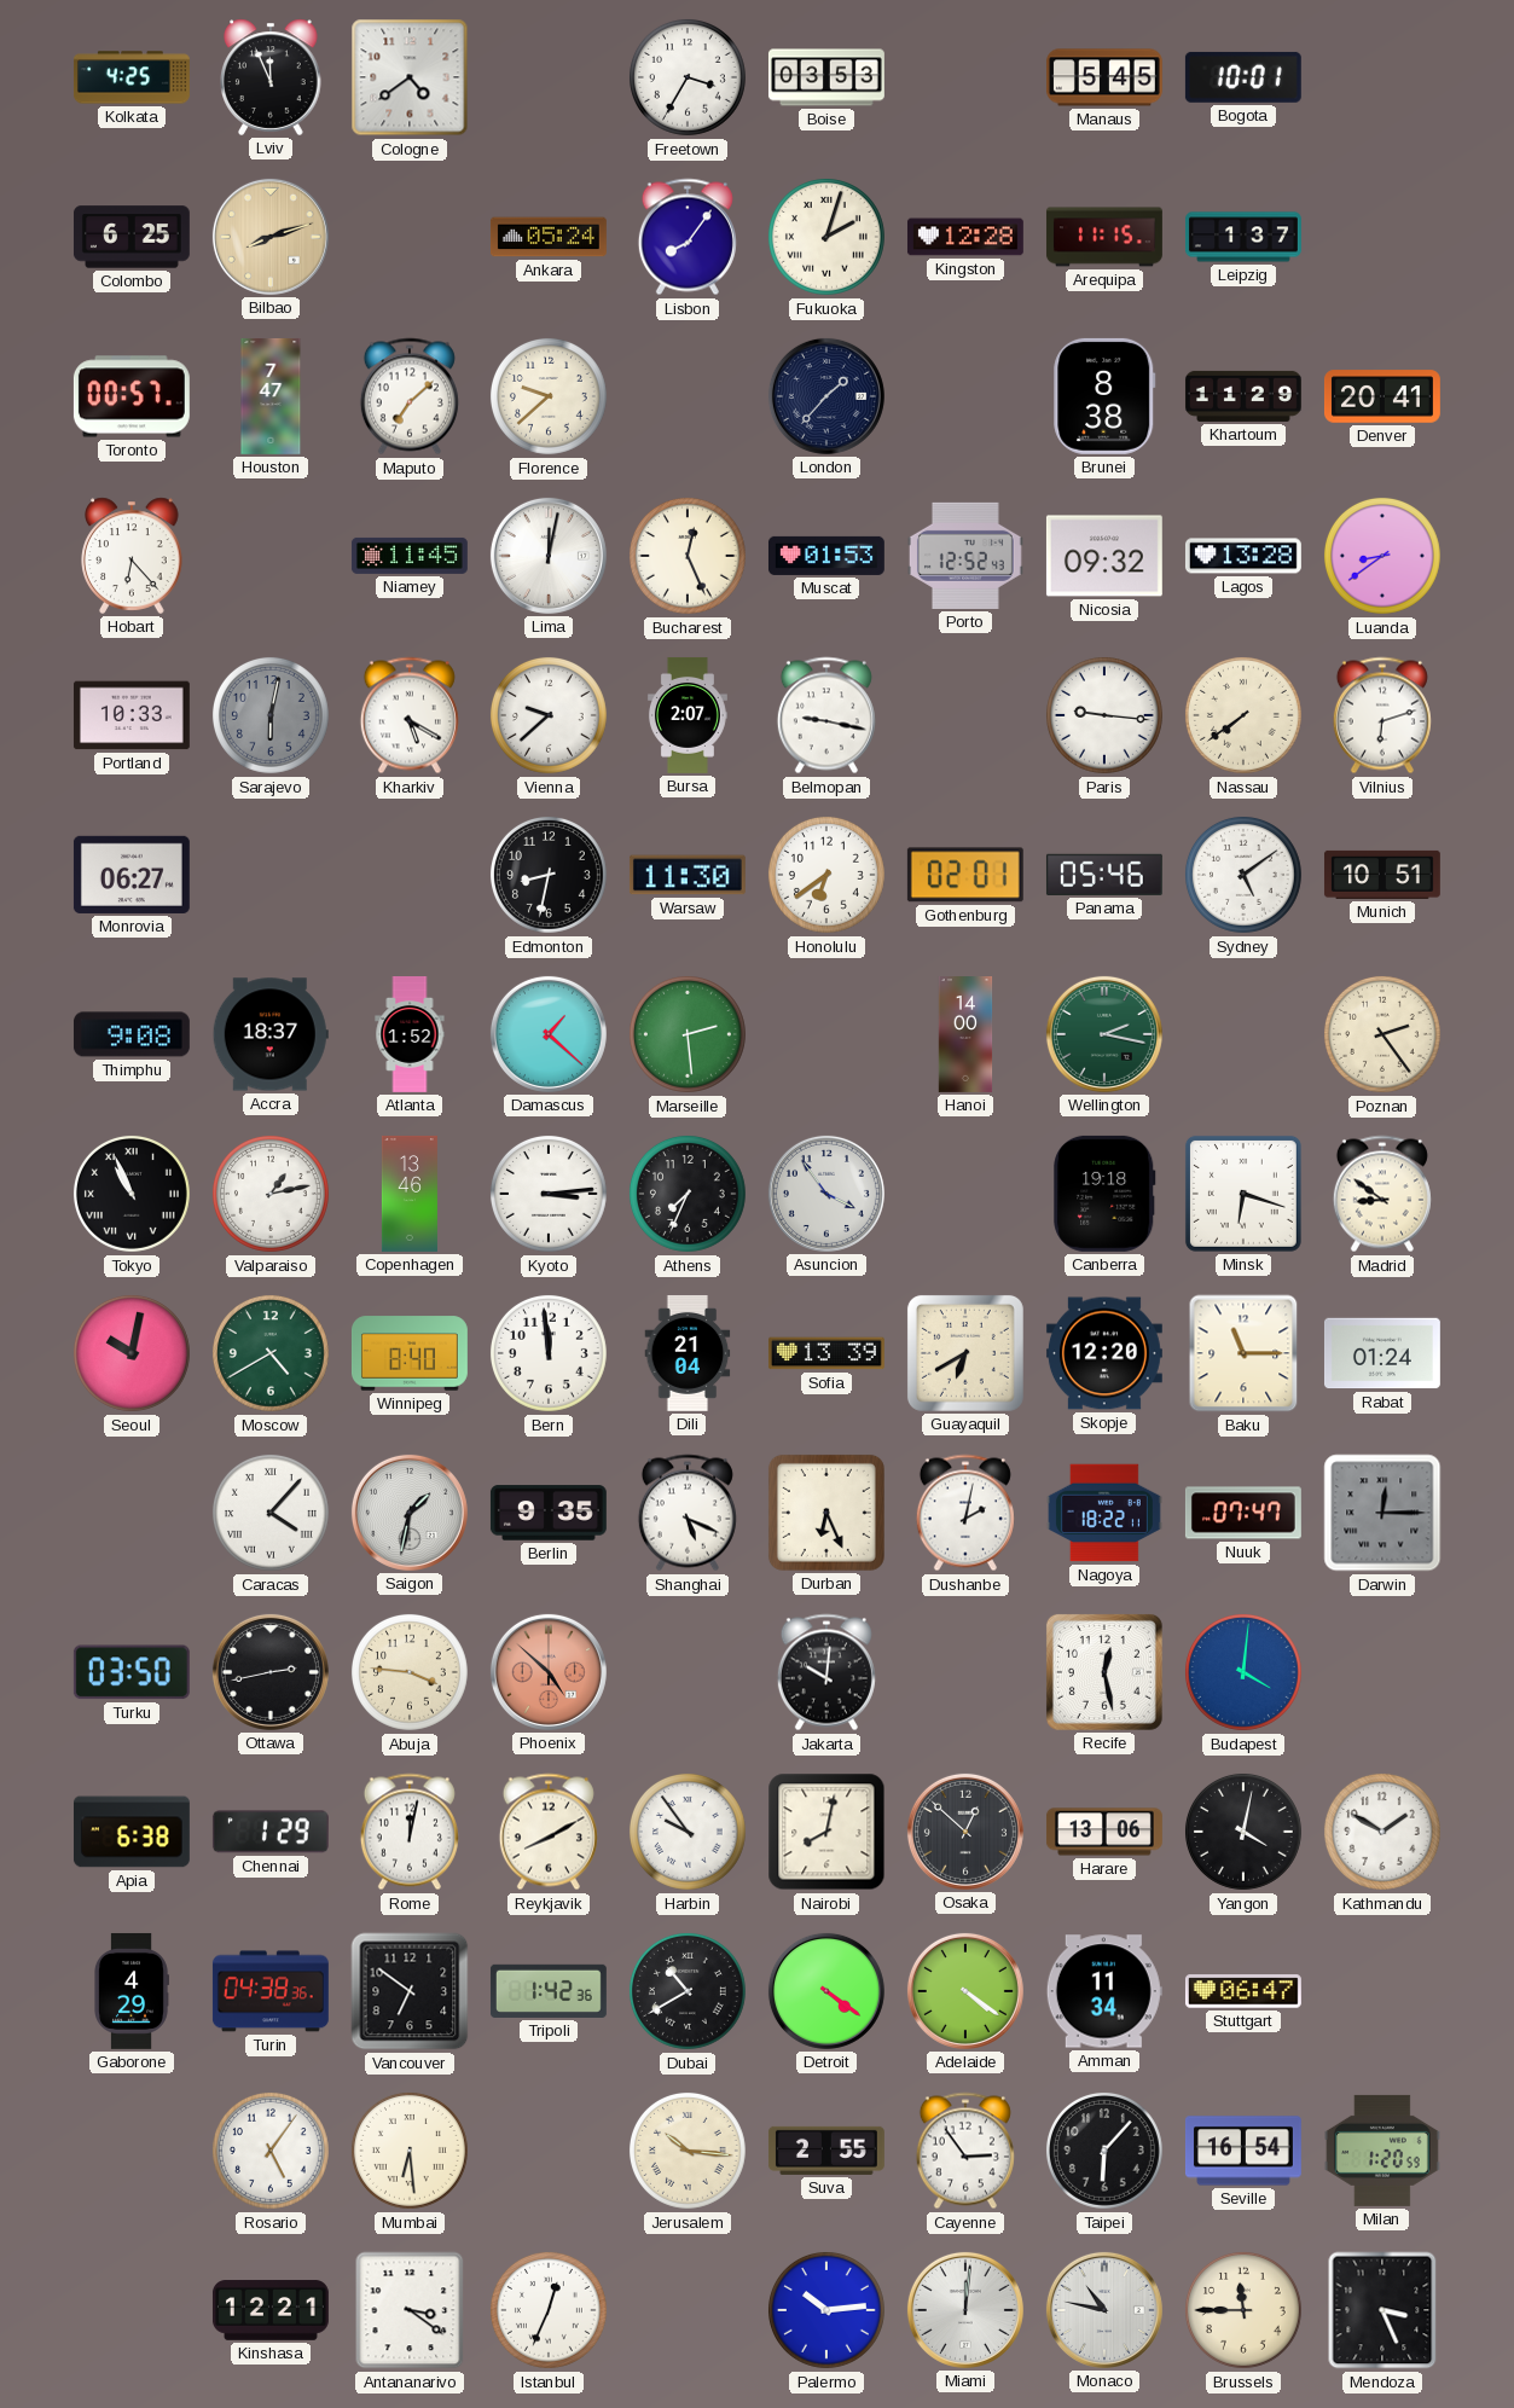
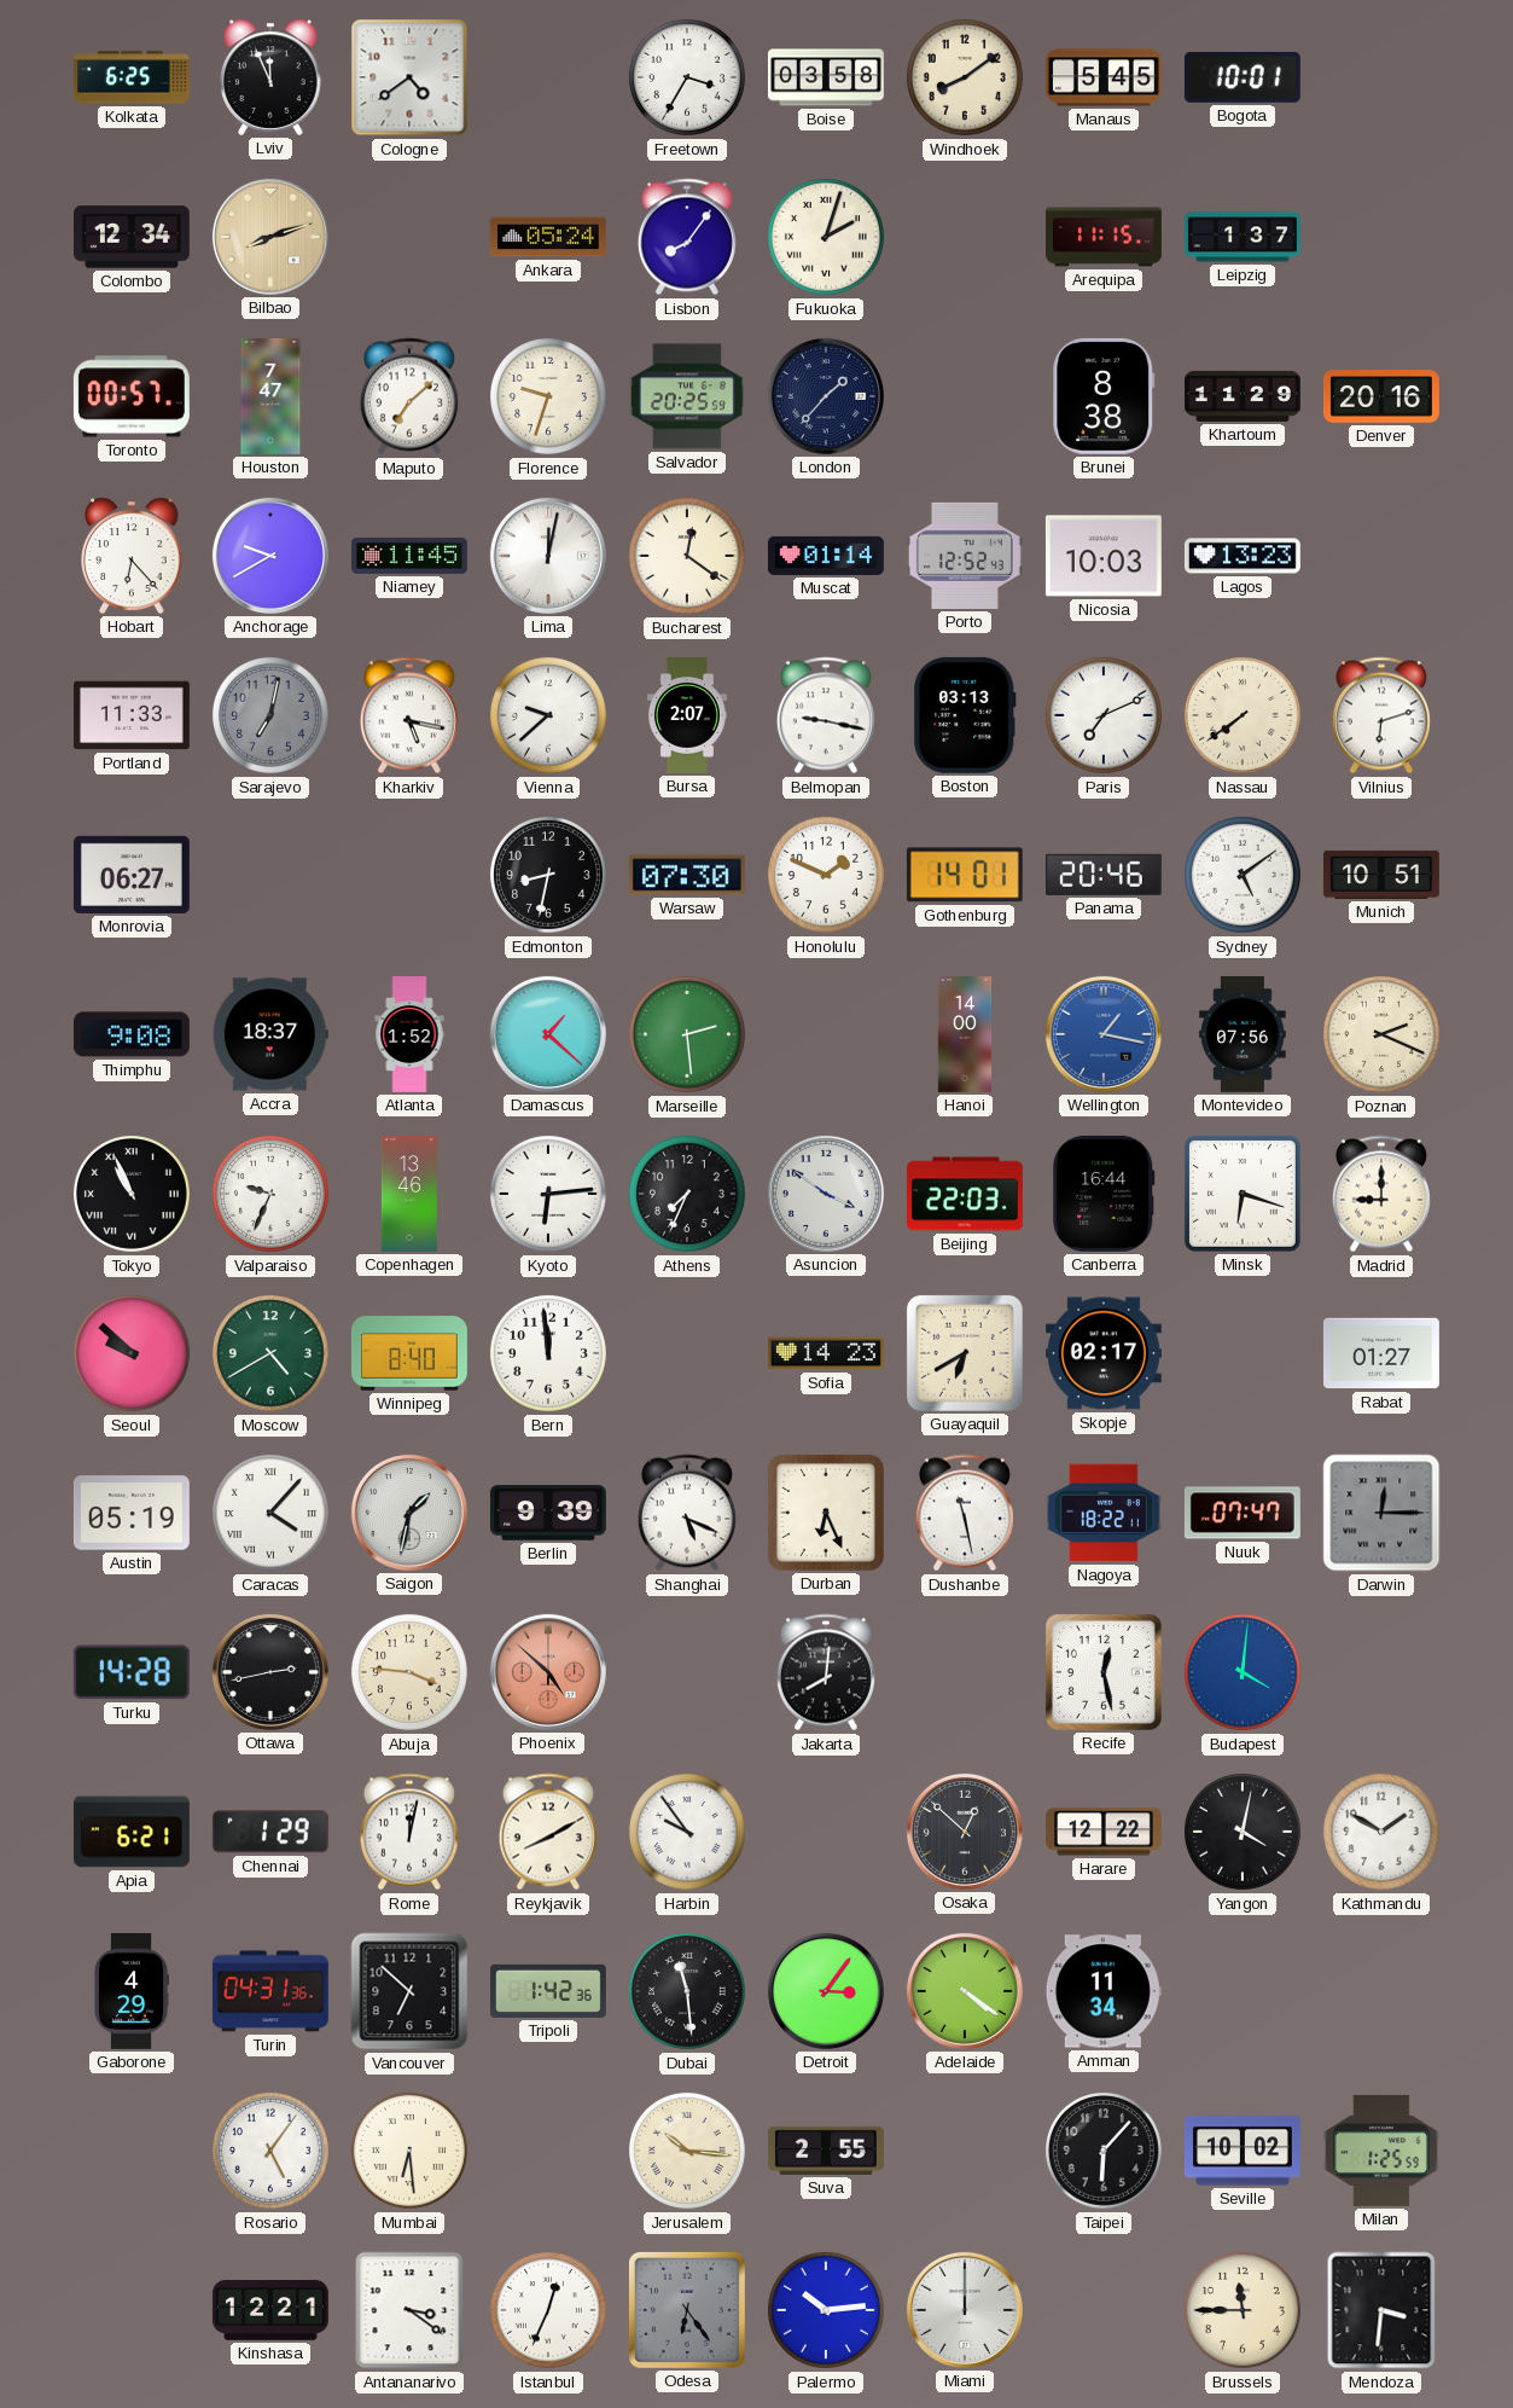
Kolkata: 4:25 -> 6:25
Boise: 03:53 -> 03:58
Windhoek: none -> 8:09
Colombo: 6:25 -> 12:34
Kingston: 12:28 -> none
Florence: 9:38 -> 9:33
Salvador: none -> 20:25
Denver: 20:41 -> 20:16
Anchorage: none -> 9:40
Bucharest: 12:26 -> 12:21
Muscat: 01:53 -> 01:14
Nicosia: 09:32 -> 10:03
Lagos: 13:28 -> 13:23
Luanda: 8:39 -> none
Portland: 10:33 -> 11:33
Sarajevo: 6:02 -> 7:02
Kharkiv: 5:20 -> 5:17
Boston: none -> 03:13
Paris: 9:16 -> 7:11
Warsaw: 11:30 -> 07:30
Honolulu: 6:39 -> 1:49
Gothenburg: 02:01 -> 14:01
Panama: 05:46 -> 20:46
Wellington: 2:17 -> 1:17
Wellington dial: green -> blue
Montevideo: none -> 07:56
Poznan: 2:24 -> 2:19
Valparaiso: 1:13 -> 9:34
Kyoto: 3:14 -> 6:14
Asuncion: 3:54 -> 3:51
Beijing: none -> 22:03
Canberra: 19:18 -> 16:44
Madrid: 8:51 -> 9:00
Seoul: 10:02 -> 9:52
Dili: 21:04 -> none
Sofia: 13:39 -> 14:23
Skopje: 12:20 -> 02:17
Baku: 11:15 -> none
Rabat: 01:24 -> 01:27
Austin: none -> 05:19
Berlin: 9:35 -> 9:39
Dushanbe: 2:02 -> 11:28
Turku: 03:50 -> 14:28
Jakarta: 10:01 -> 8:01
Apia: 6:38 -> 6:21
Nairobi: 8:02 -> none
Harare: 13:06 -> 12:22
Turin: 04:38 -> 04:31
Vancouver: 6:51 -> 6:52
Dubai: 10:40 -> 11:29
Detroit: 4:21 -> 3:06
Stuttgart: 06:47 -> none
Cayenne: 2:54 -> none
Seville: 16:54 -> 10:02
Milan: 1:20 -> 1:25
Odesa: none -> 6:24
Miami: 12:01 -> 12:00
Monaco: 10:47 -> none
Mendoza: 3:26 -> 3:31
